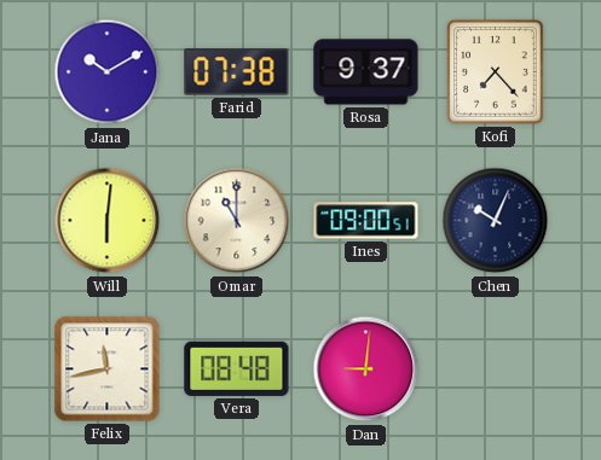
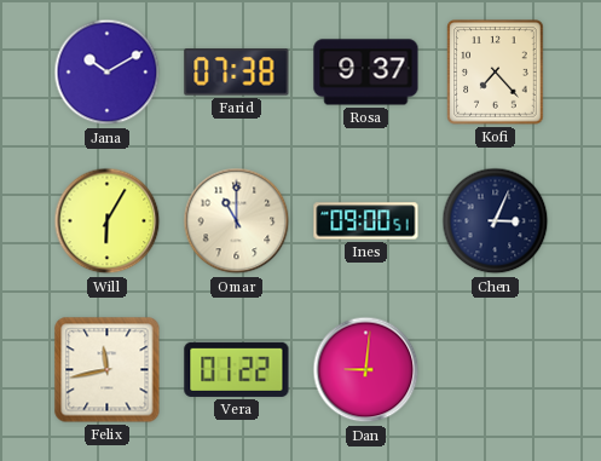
Will: 6:01 -> 6:05
Chen: 10:04 -> 3:04
Vera: 08:48 -> 01:22
